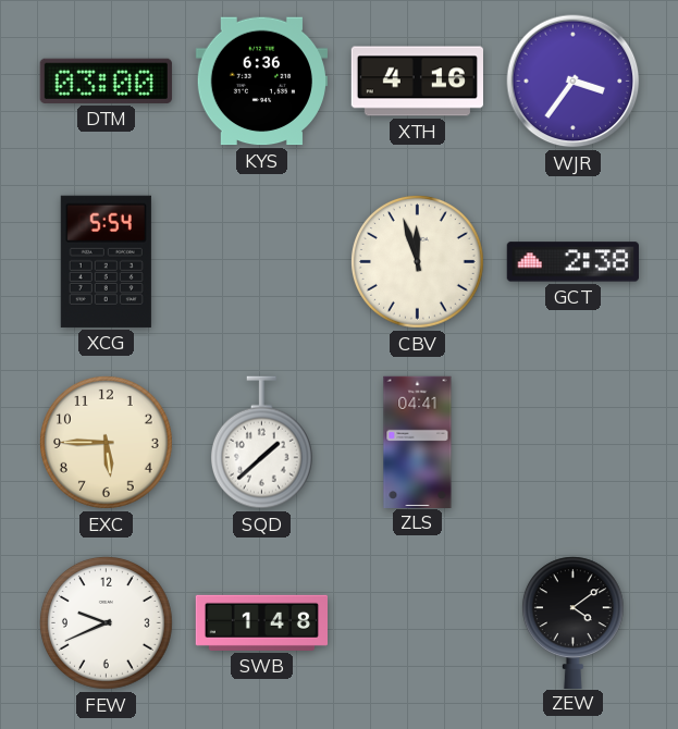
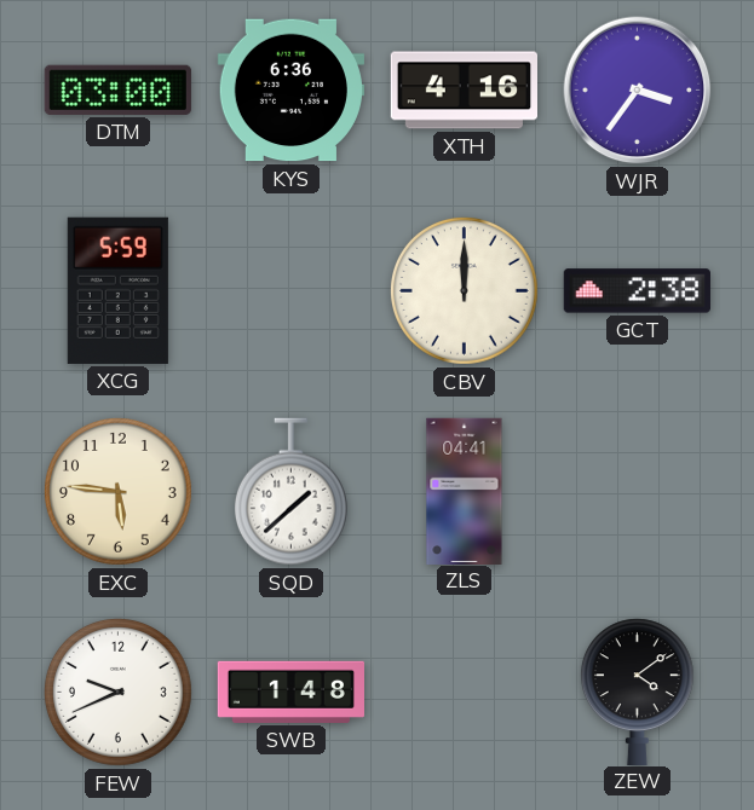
XCG: 5:54 -> 5:59
CBV: 11:57 -> 12:00
EXC: 5:45 -> 5:46
